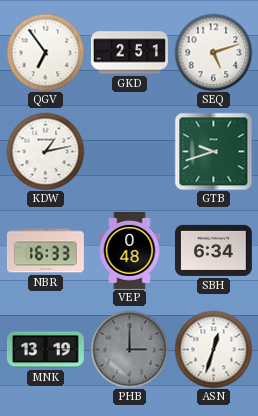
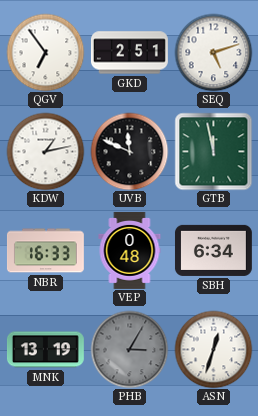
UVB: none -> 11:49
GTB: 9:42 -> 11:58
PHB: 3:00 -> 3:05
